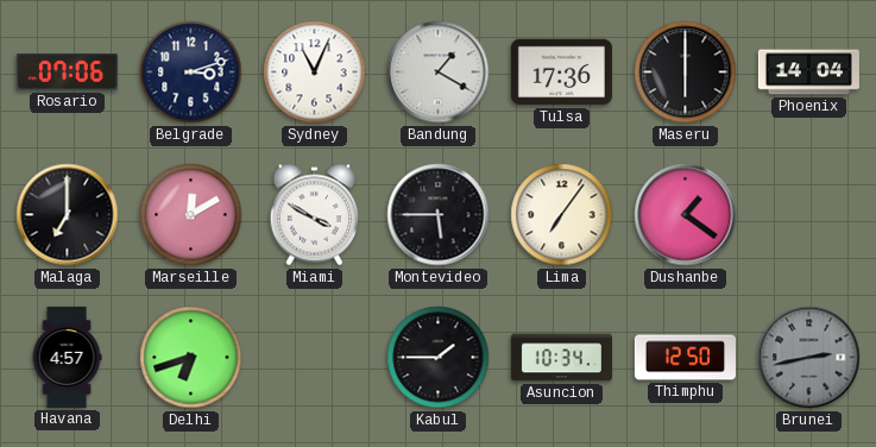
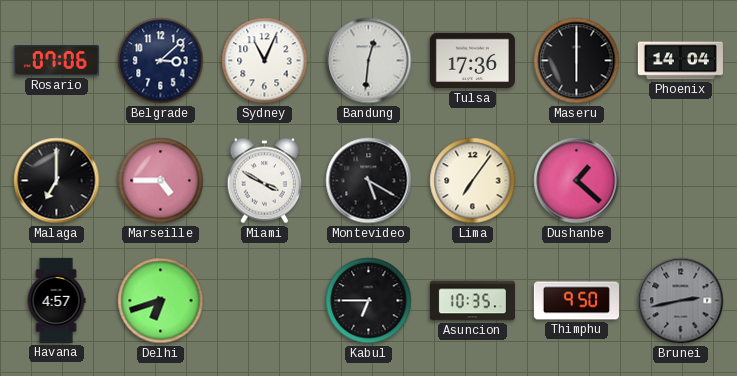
Belgrade: 3:12 -> 3:08
Bandung: 1:20 -> 12:31
Marseille: 12:10 -> 4:45
Montevideo: 5:45 -> 5:20
Dushanbe: 1:21 -> 1:22
Kabul: 1:45 -> 6:45
Asuncion: 10:34 -> 10:35
Thimphu: 12:50 -> 9:50
